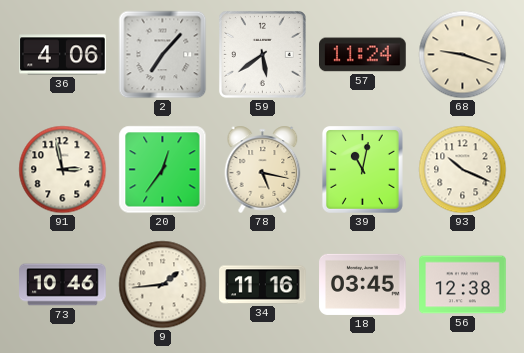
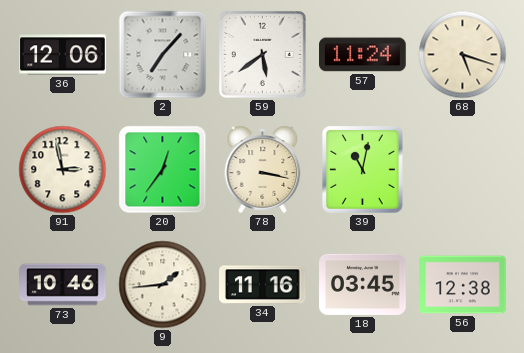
36: 4:06 -> 12:06
68: 9:18 -> 5:18
78: 5:17 -> 3:17
93: 10:19 -> none
